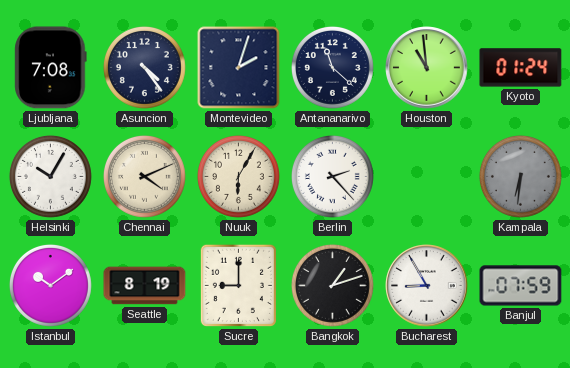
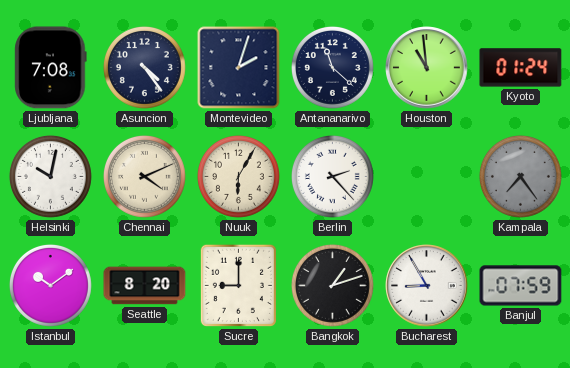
Helsinki: 10:05 -> 10:02
Kampala: 6:31 -> 7:24
Seattle: 8:19 -> 8:20
